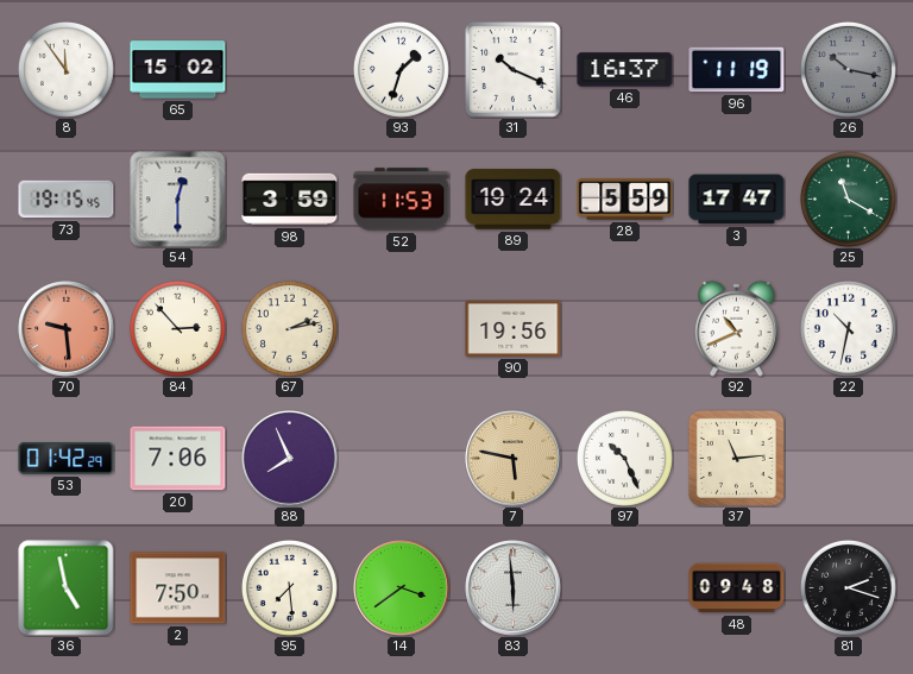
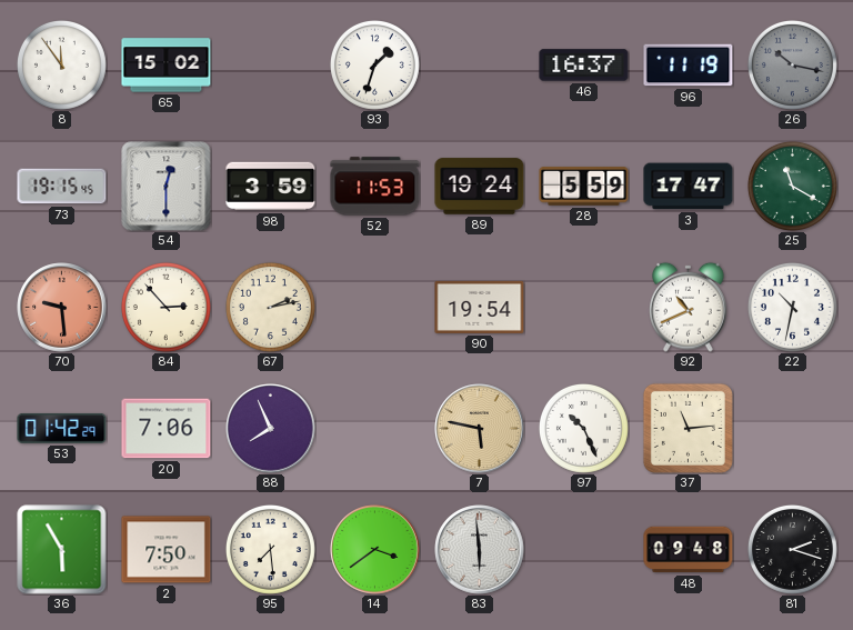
31: 10:19 -> none
90: 19:56 -> 19:54
36: 4:58 -> 5:55
